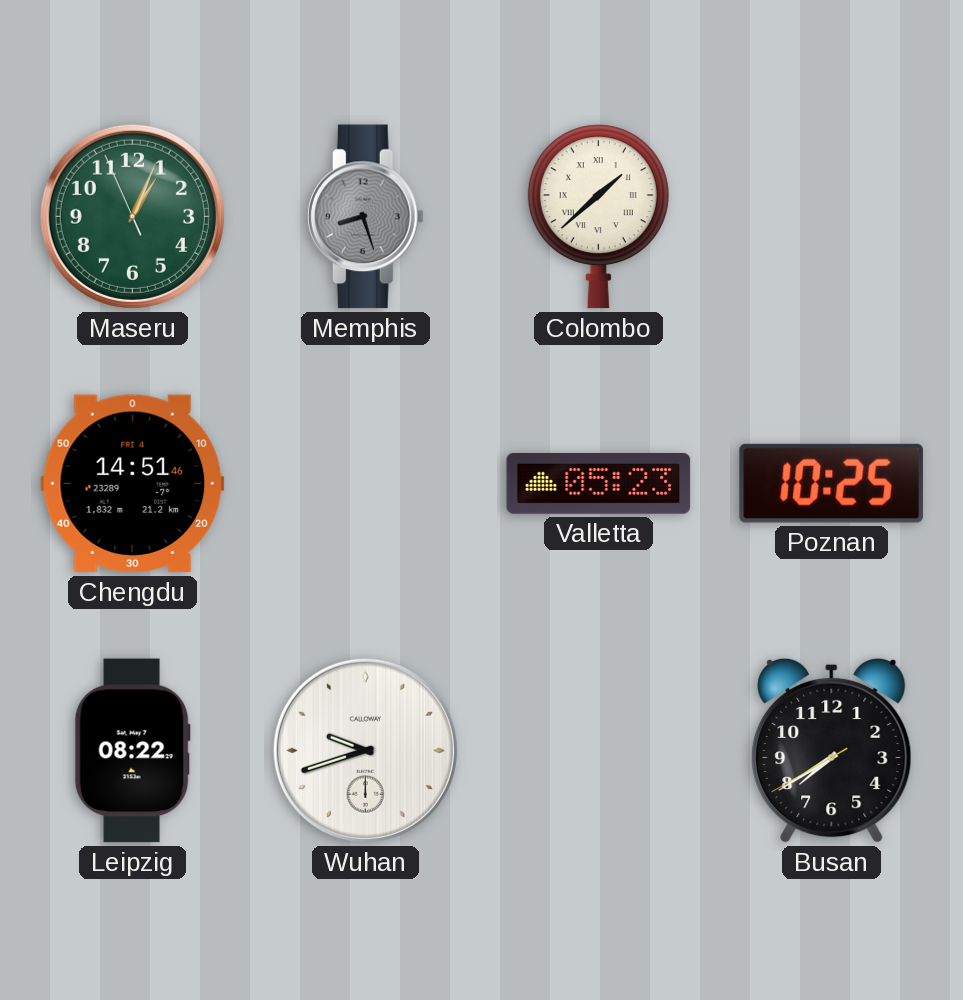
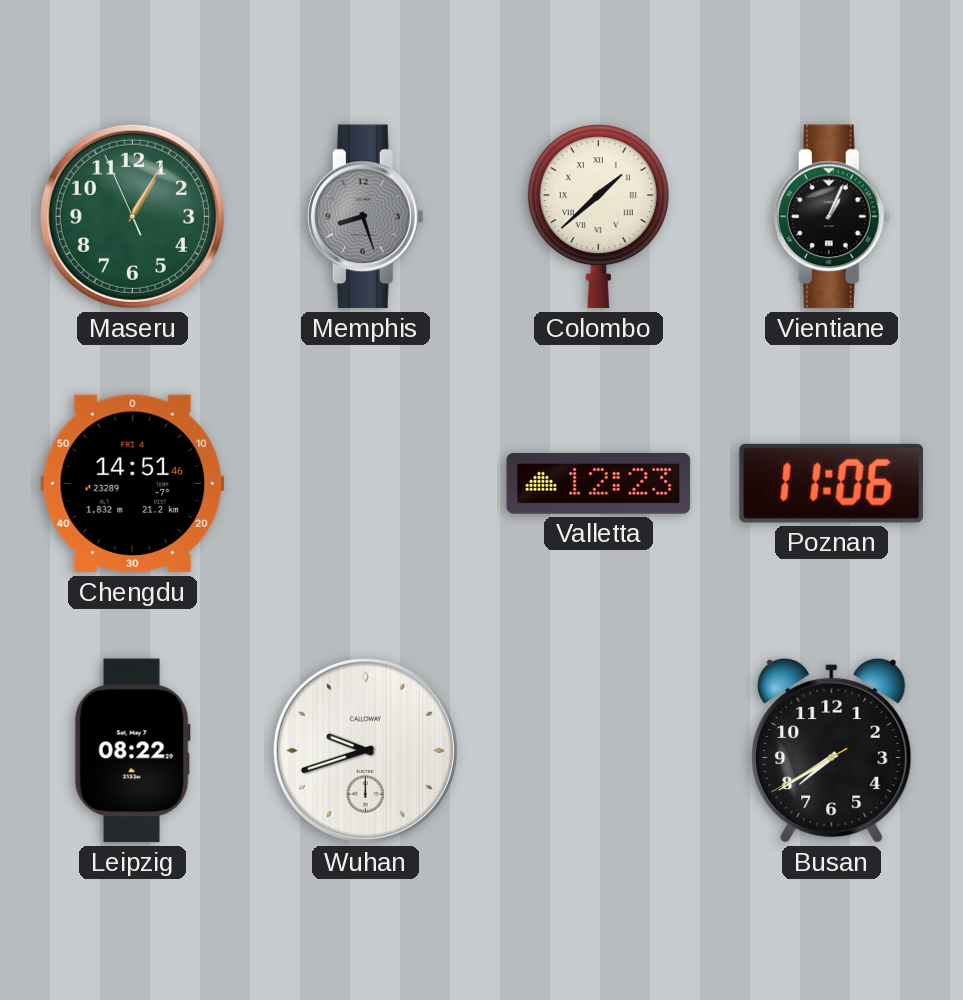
Maseru: 1:03 -> 1:04
Vientiane: none -> 1:04
Valletta: 05:23 -> 12:23
Poznan: 10:25 -> 11:06
